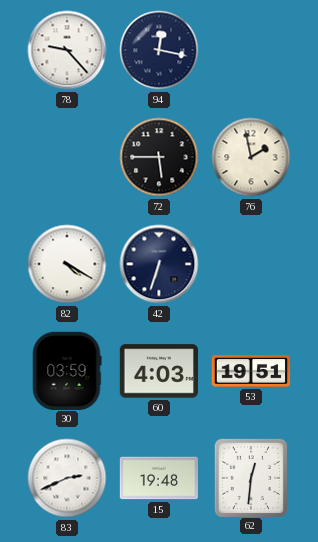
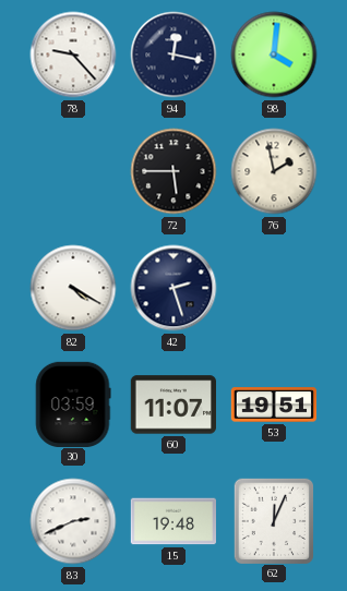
98: none -> 4:01
42: 6:33 -> 2:27
60: 4:03 -> 11:07
62: 12:31 -> 12:04
